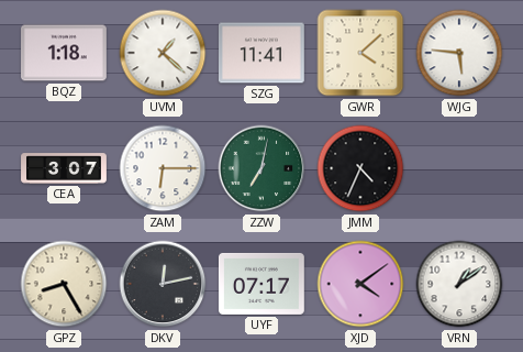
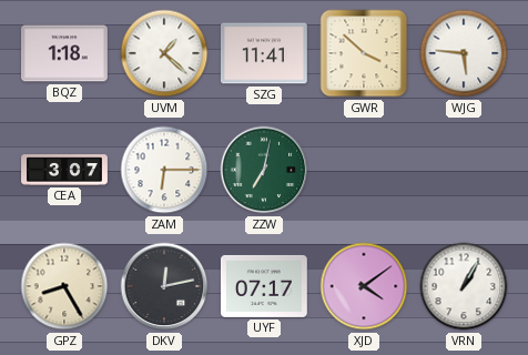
GWR: 4:08 -> 3:52
JMM: 4:34 -> none
VRN: 1:09 -> 1:05
